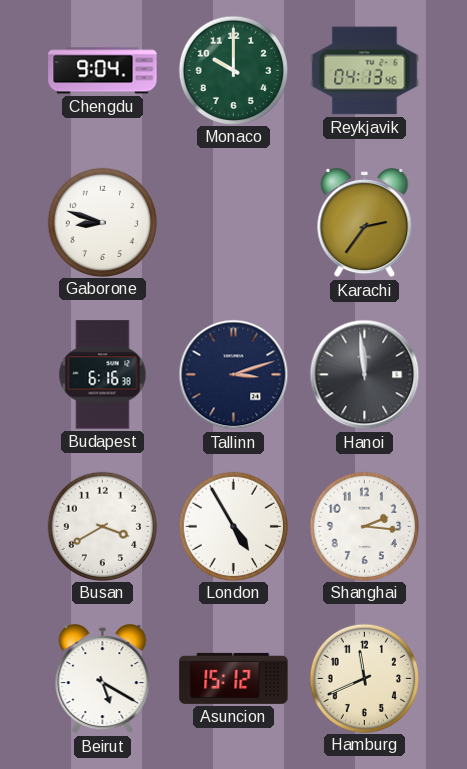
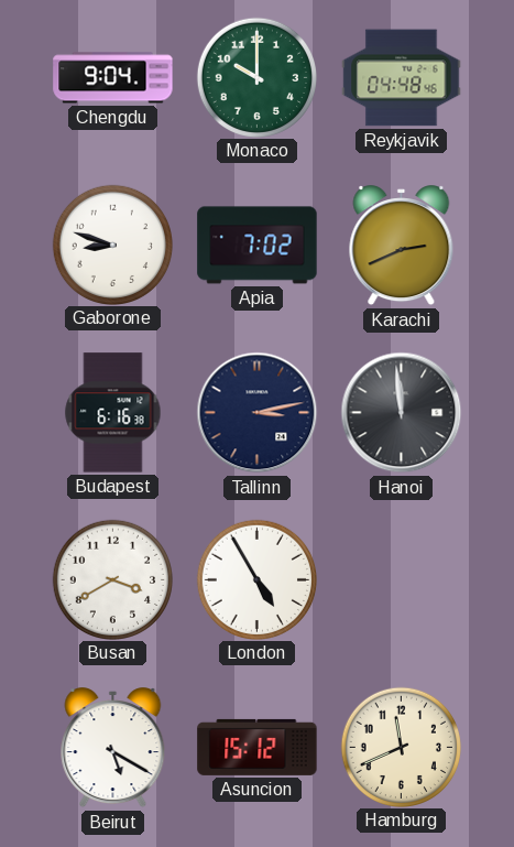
Reykjavik: 04:13 -> 04:48
Apia: none -> 7:02
Karachi: 2:36 -> 2:41
Tallinn: 3:12 -> 3:13
Shanghai: 2:16 -> none
